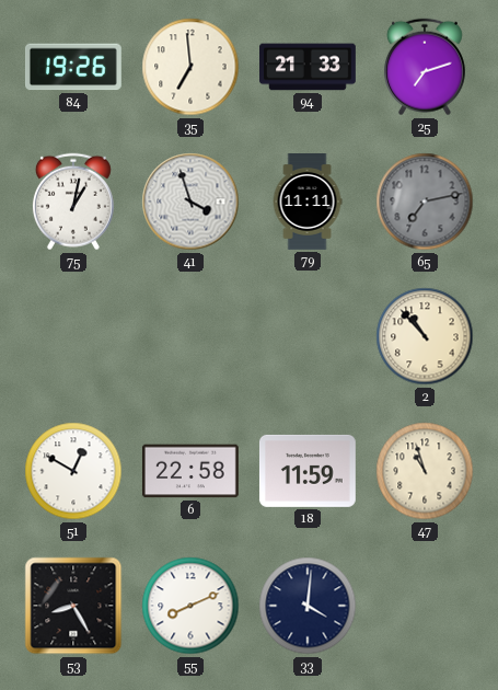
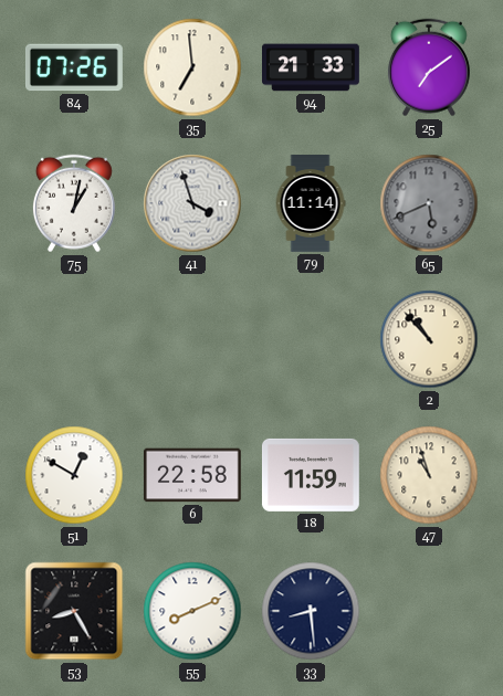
84: 19:26 -> 07:26
25: 7:12 -> 7:09
79: 11:11 -> 11:14
65: 7:13 -> 5:41
33: 4:01 -> 8:29
